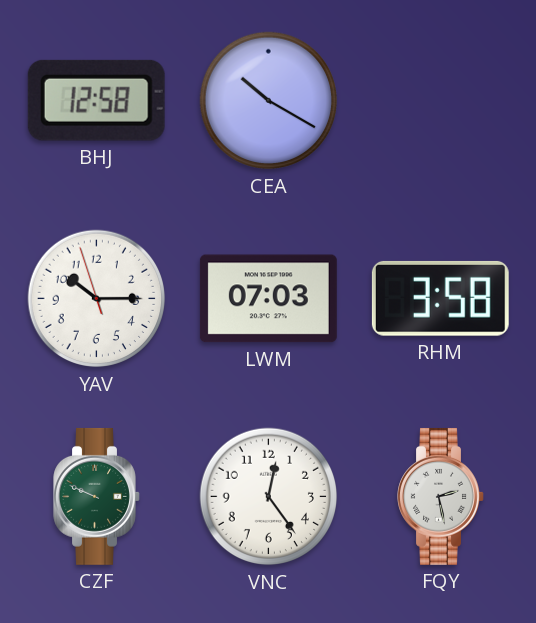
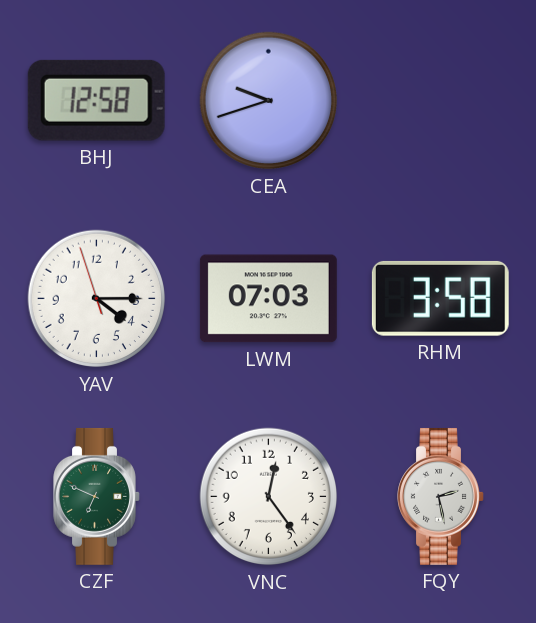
CEA: 10:20 -> 9:42
YAV: 10:14 -> 4:14
CZF: 9:49 -> 6:49
